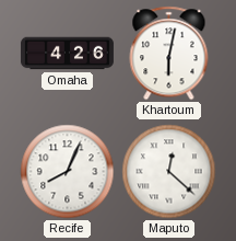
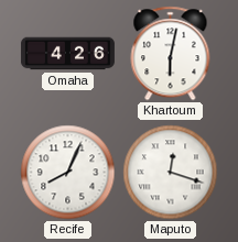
Maputo: 12:22 -> 12:18
